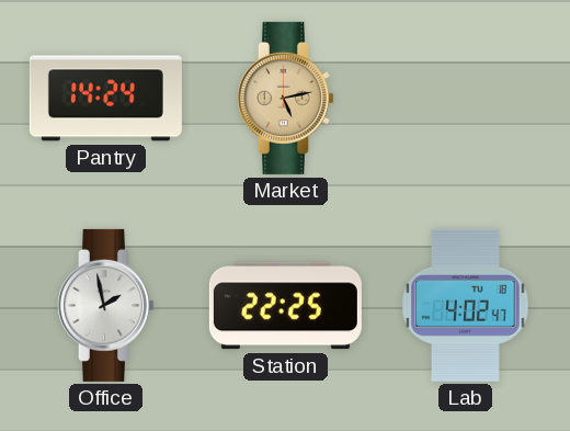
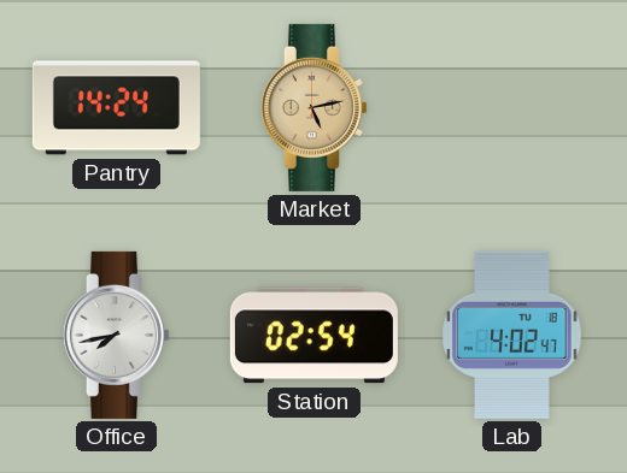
Office: 1:58 -> 7:43
Station: 22:25 -> 02:54
